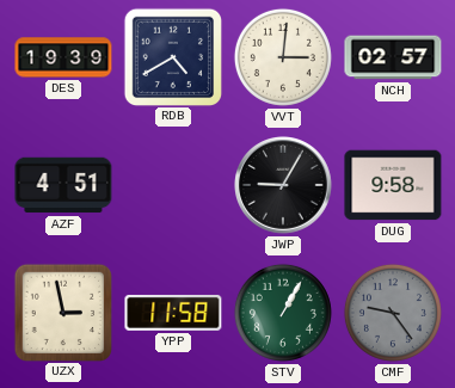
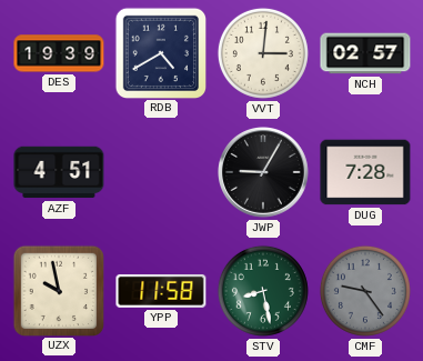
DUG: 9:58 -> 7:28
UZX: 2:58 -> 9:58
STV: 1:05 -> 8:28
